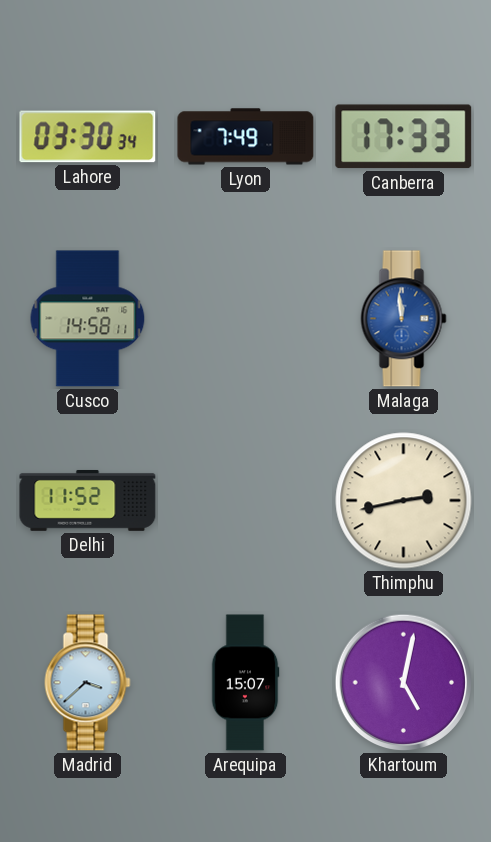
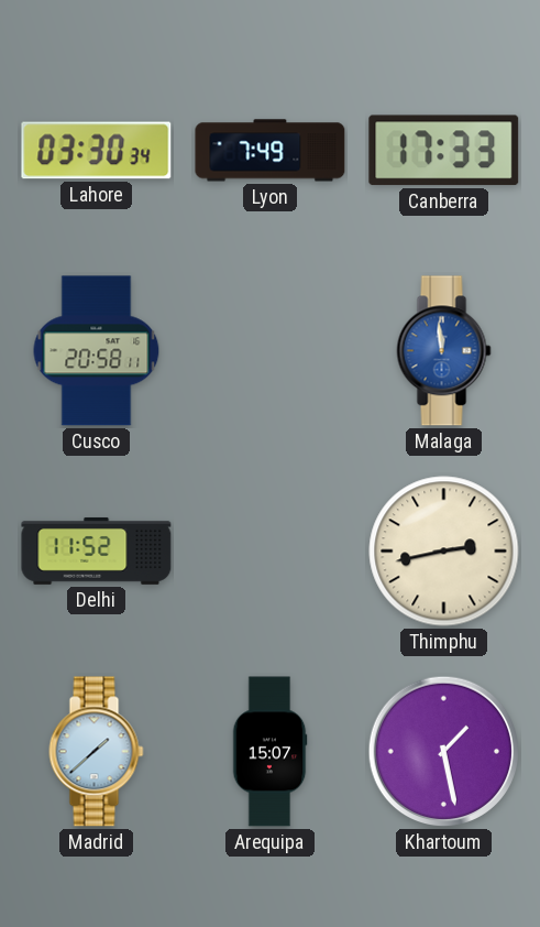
Cusco: 14:58 -> 20:58
Madrid: 3:38 -> 1:38
Khartoum: 5:02 -> 1:28
